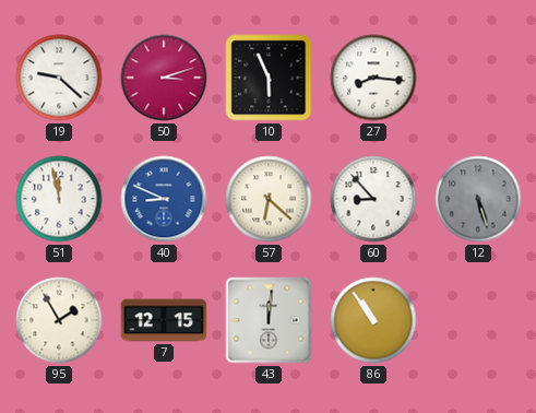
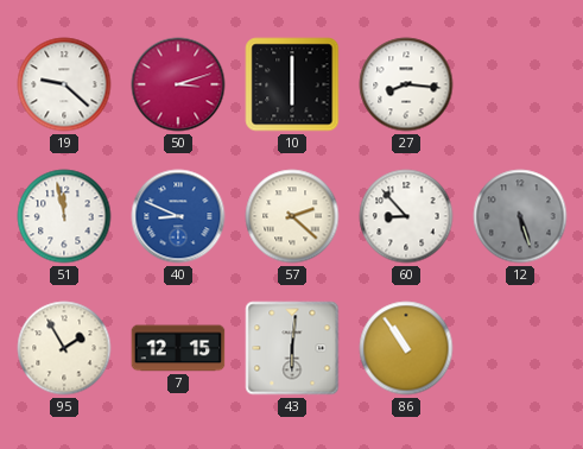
10: 5:56 -> 6:00
57: 6:22 -> 2:22
43: 12:01 -> 6:01
